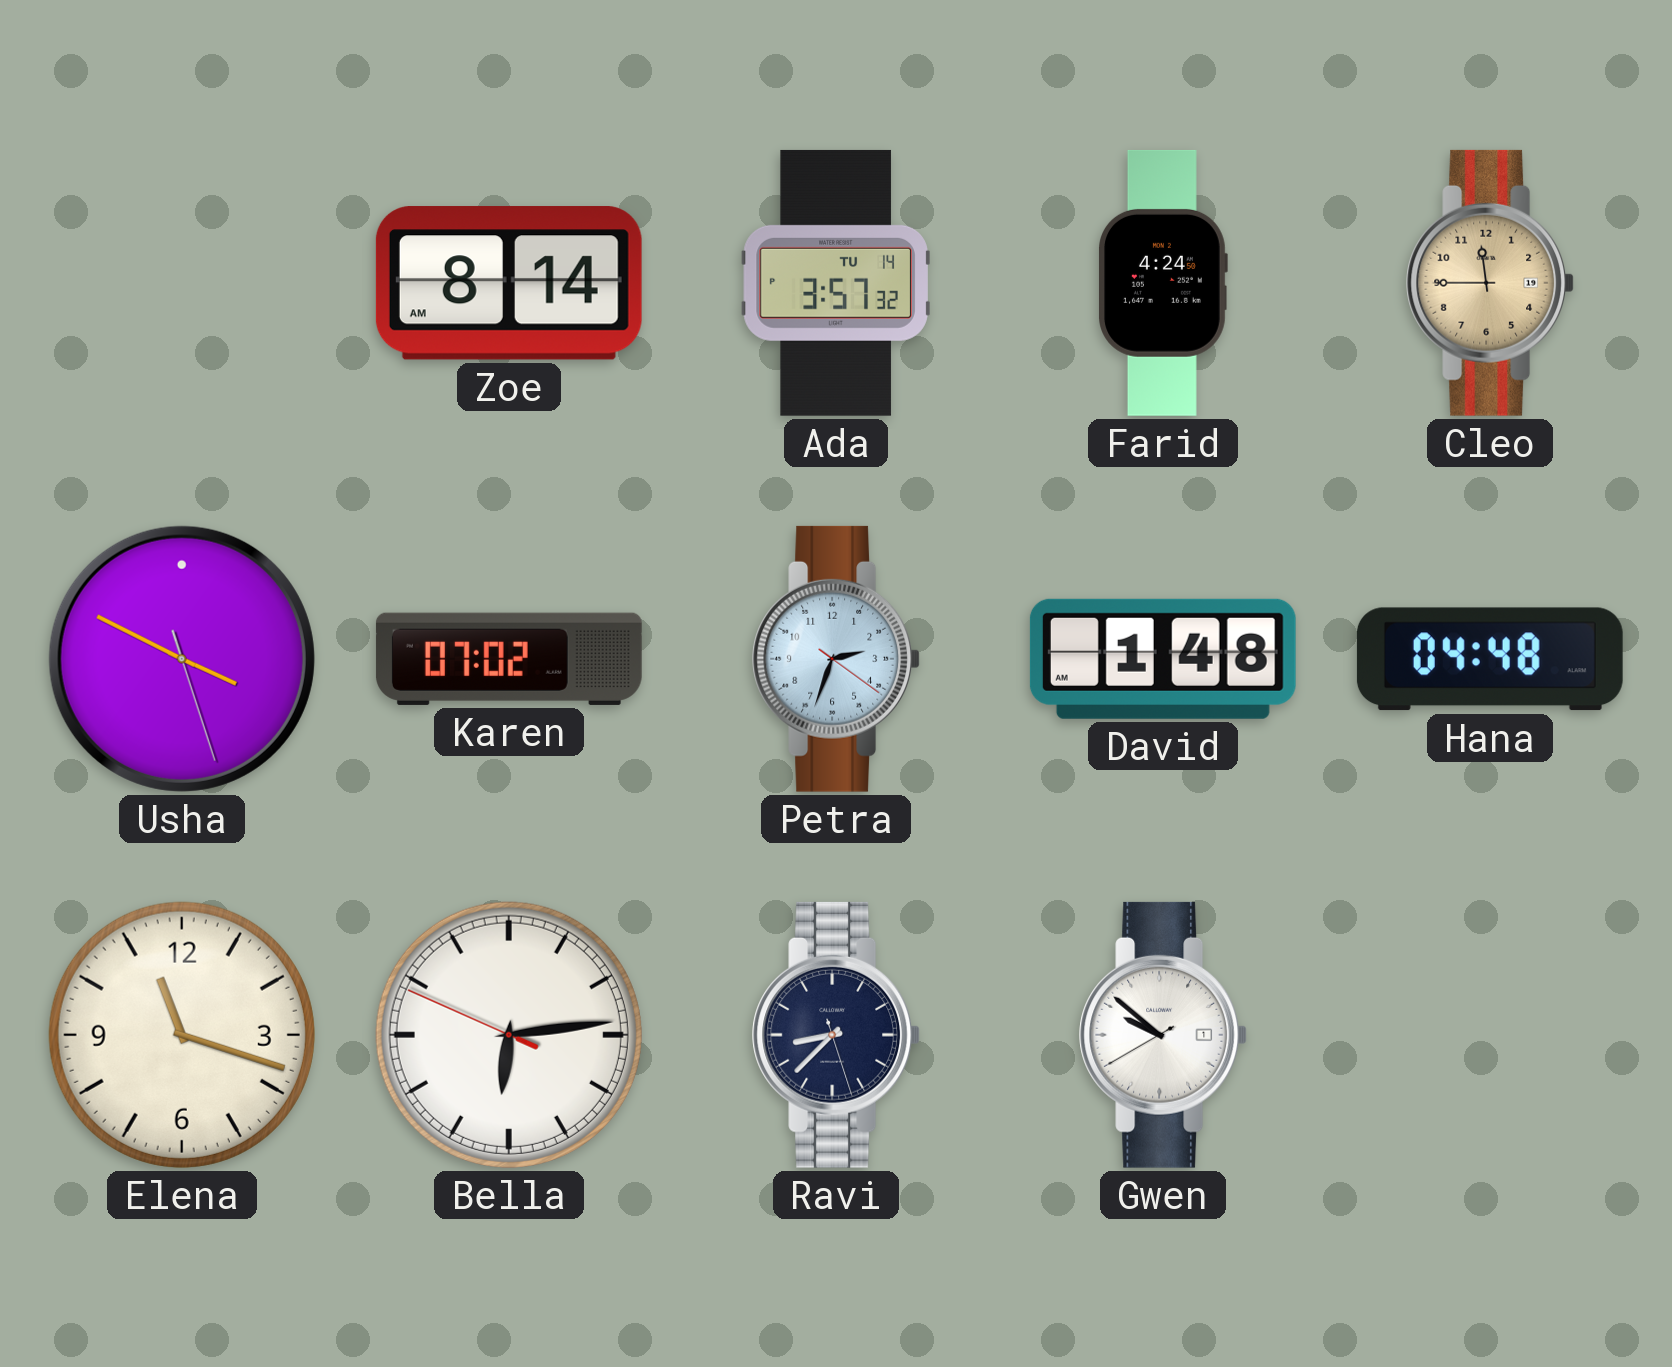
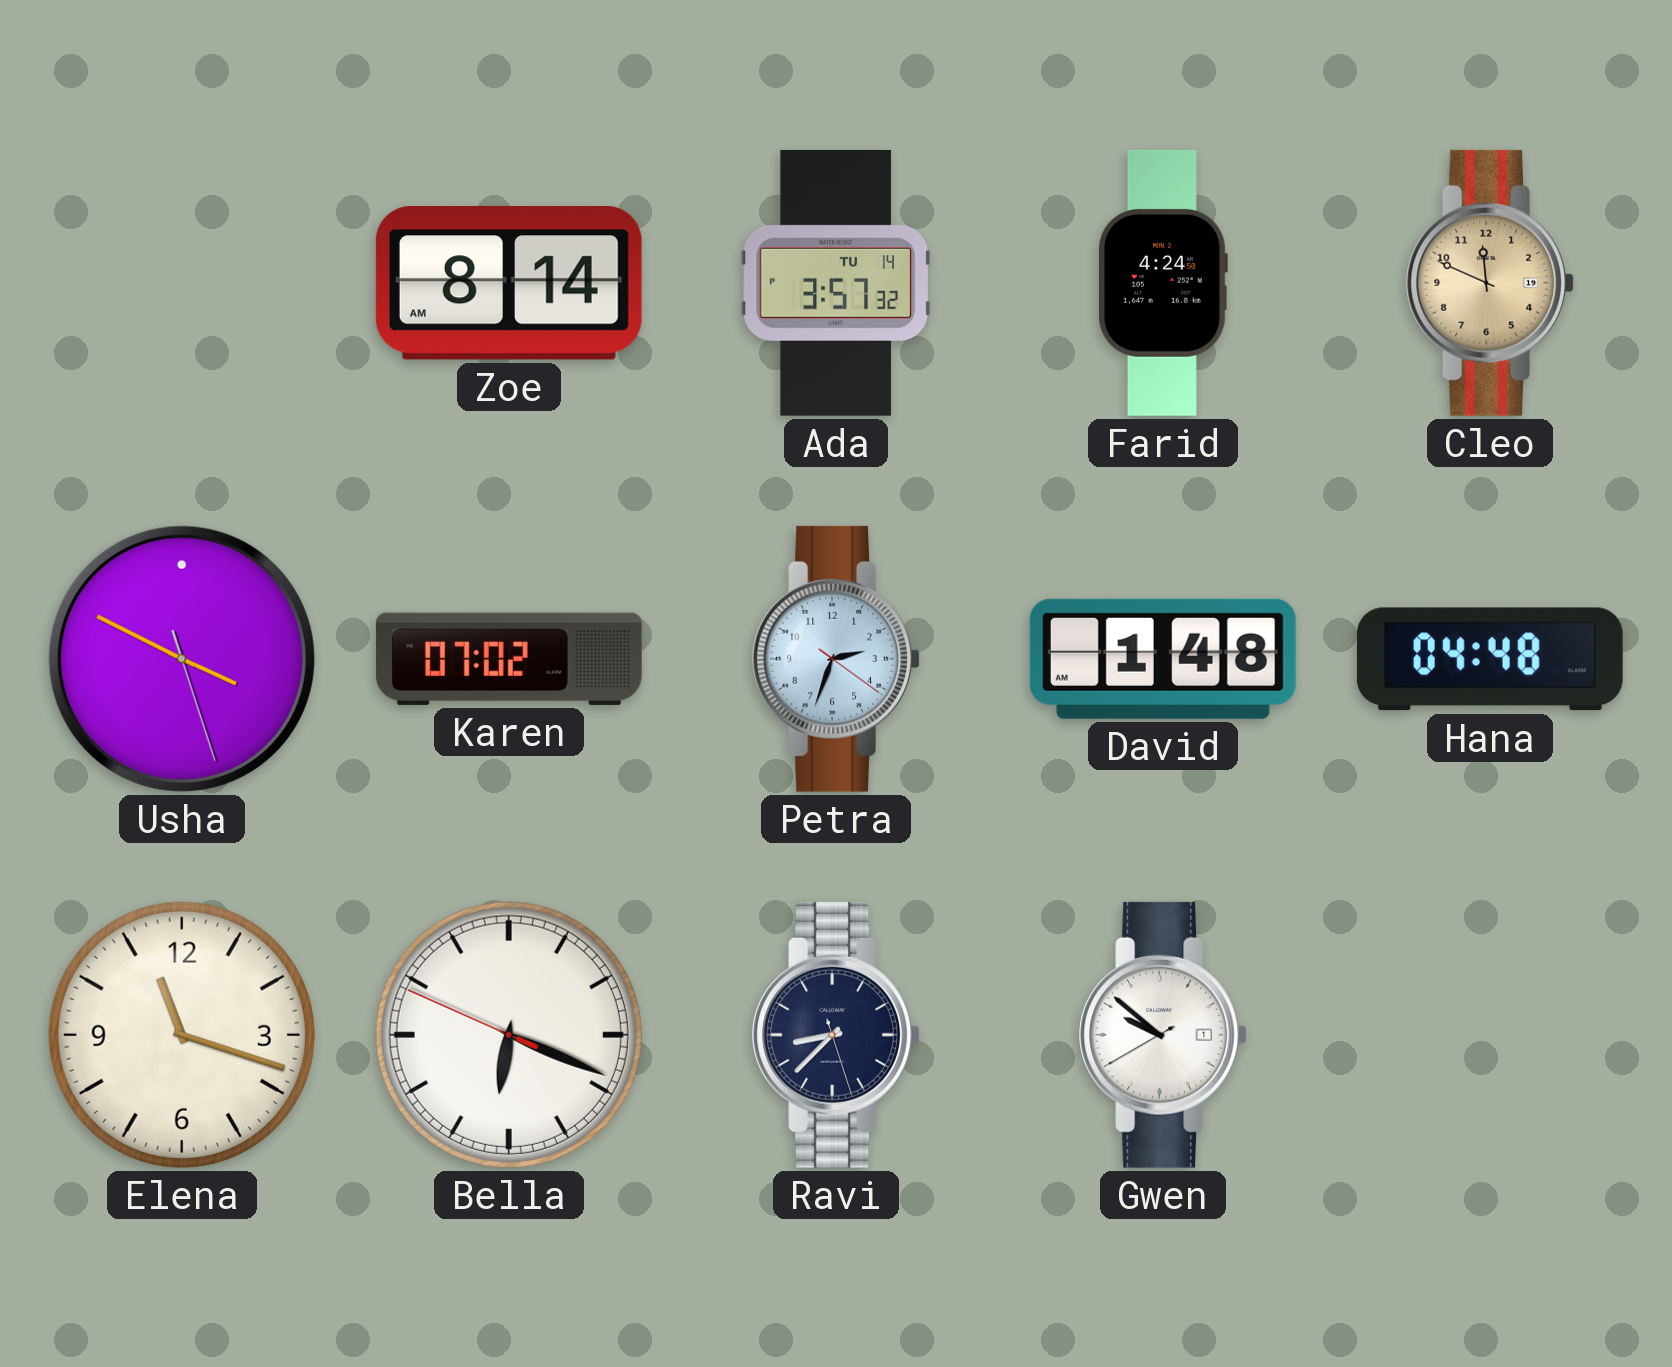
Cleo: 11:45 -> 11:49
Bella: 6:13 -> 6:18
